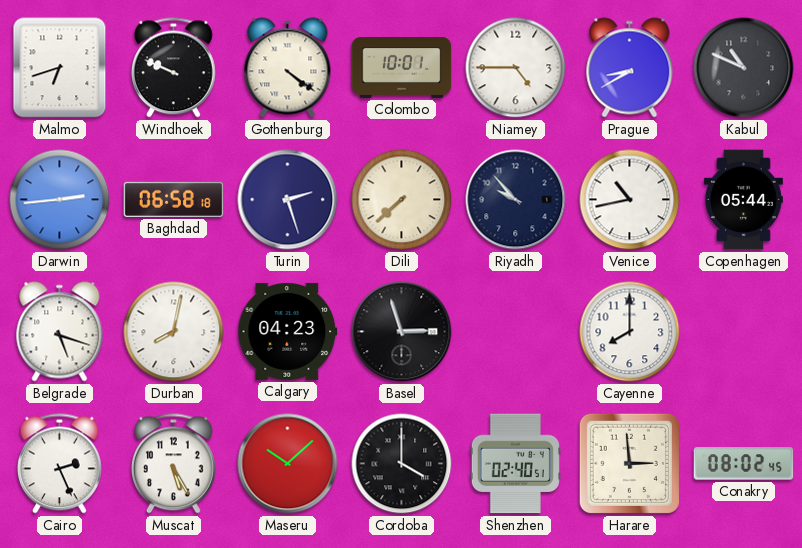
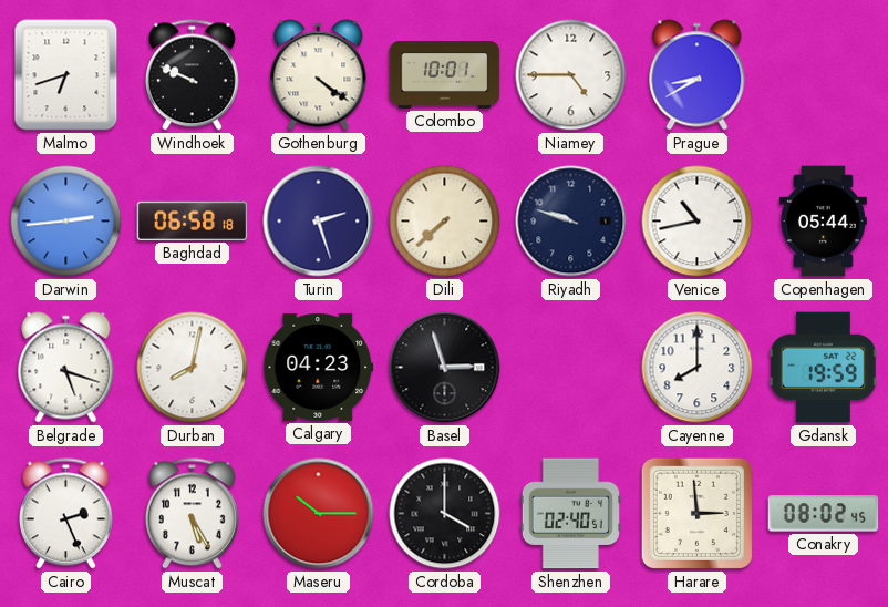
Kabul: 10:49 -> none
Riyadh: 9:53 -> 9:48
Gdansk: none -> 19:59
Maseru: 10:08 -> 10:15
